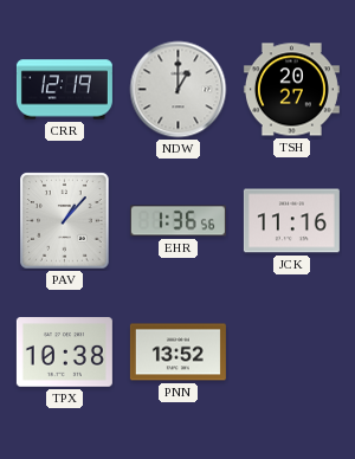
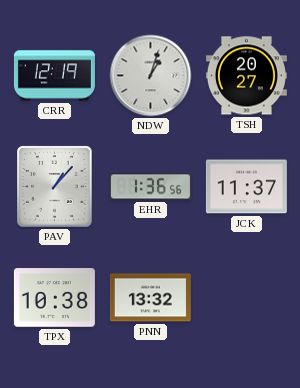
NDW: 1:00 -> 1:03
JCK: 11:16 -> 11:37
PNN: 13:52 -> 13:32
